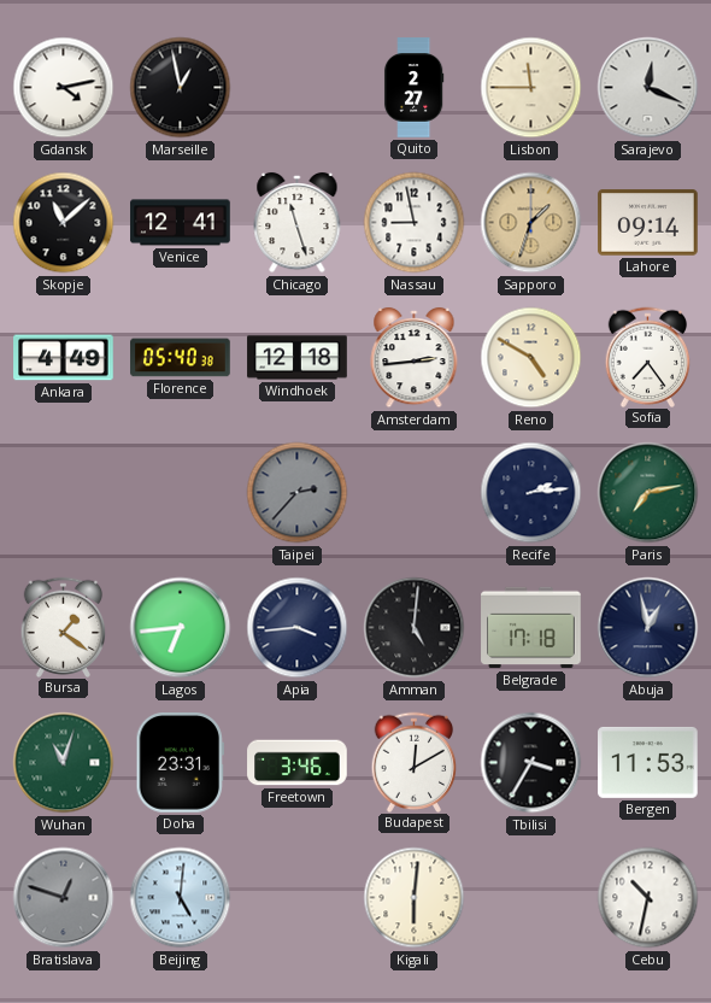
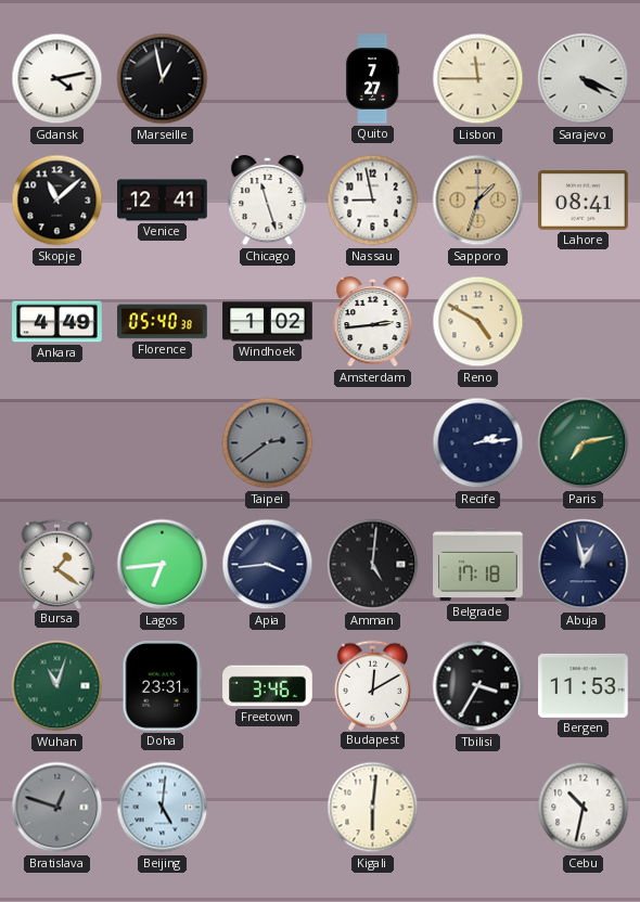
Quito: 2:27 -> 7:27
Sarajevo: 12:19 -> 4:19
Lahore: 09:14 -> 08:41
Windhoek: 12:18 -> 1:02
Sofia: 7:24 -> none
Taipei: 2:37 -> 2:39
